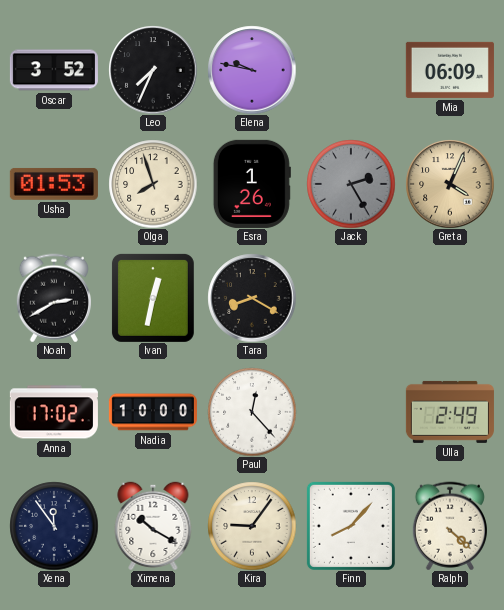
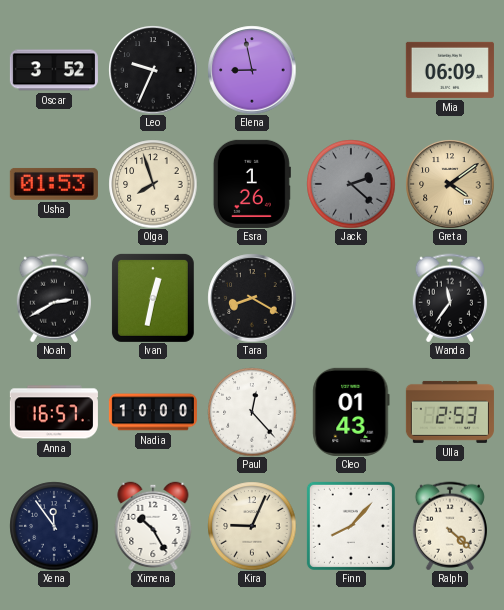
Leo: 7:34 -> 9:34
Elena: 9:47 -> 8:58
Jack: 2:25 -> 2:22
Greta: 4:04 -> 4:09
Wanda: none -> 11:36
Anna: 17:02 -> 16:57
Cleo: none -> 01:43
Ulla: 2:49 -> 2:53
Ximena: 10:20 -> 10:25
Kira: 9:06 -> 9:04
